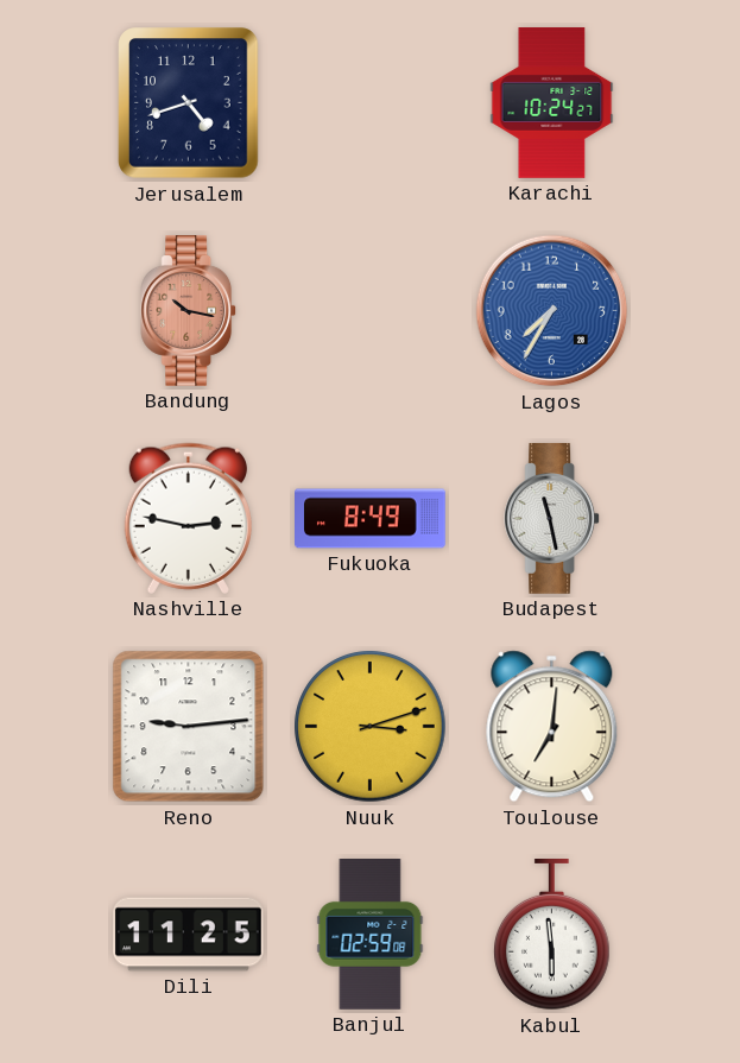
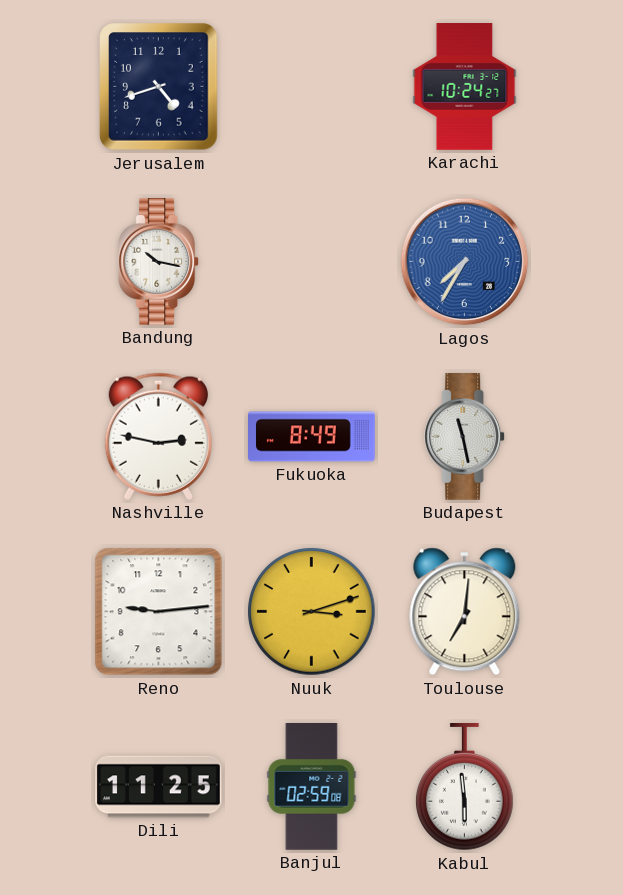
Bandung dial: salmon -> white
